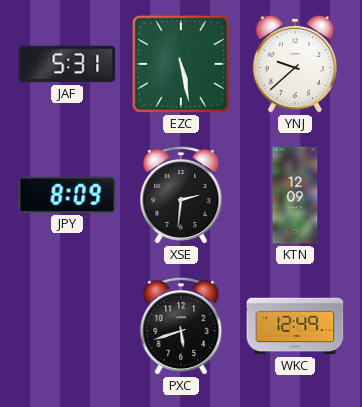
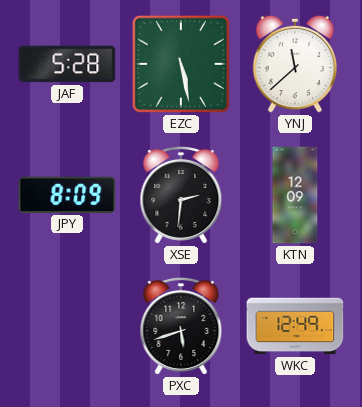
JAF: 5:31 -> 5:28
YNJ: 9:38 -> 11:38
